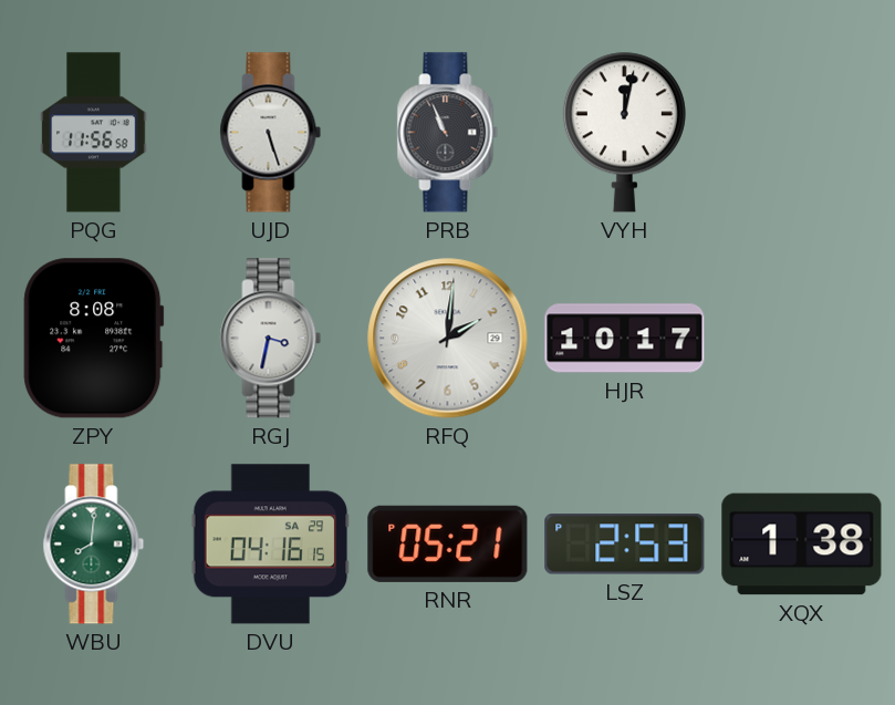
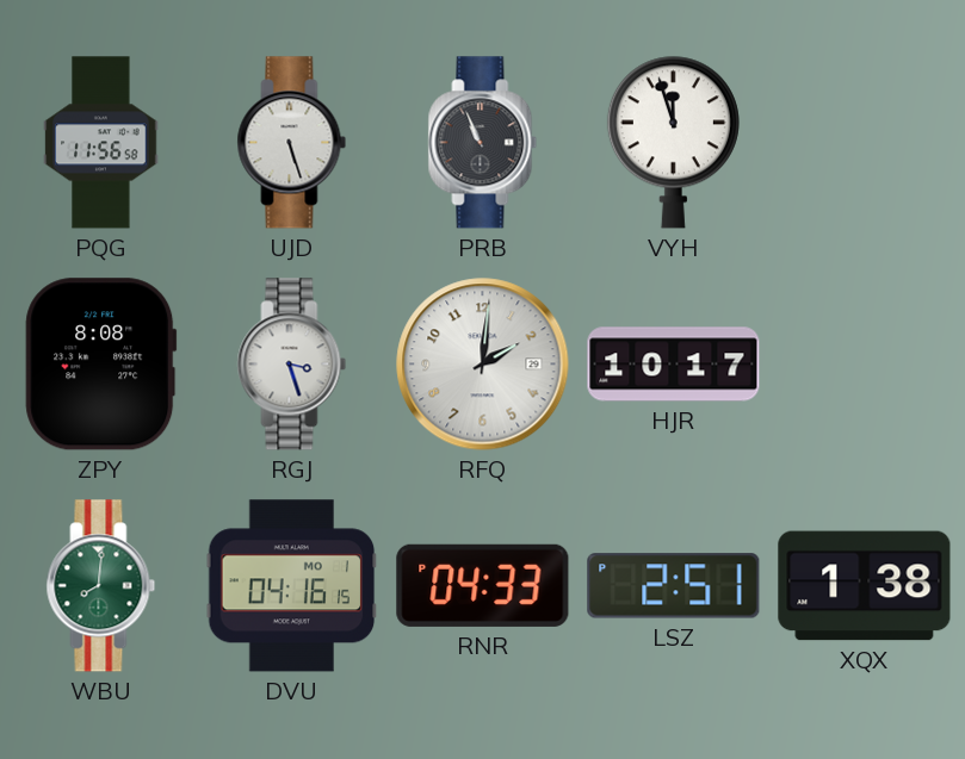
VYH: 12:02 -> 11:57
RGJ: 3:32 -> 3:27
DVU date: SA 29 -> MO 1
RNR: 05:21 -> 04:33
LSZ: 2:53 -> 2:51
